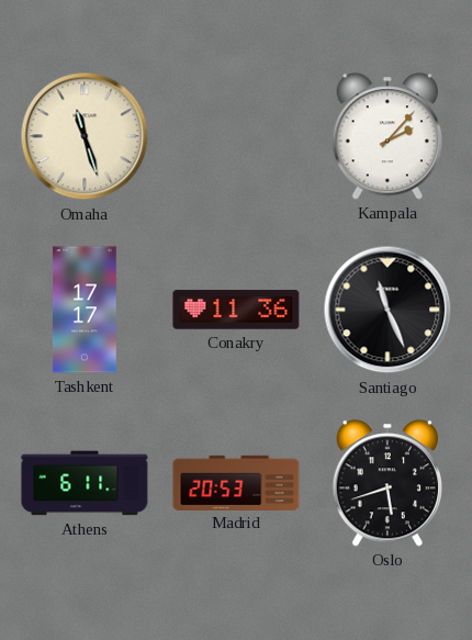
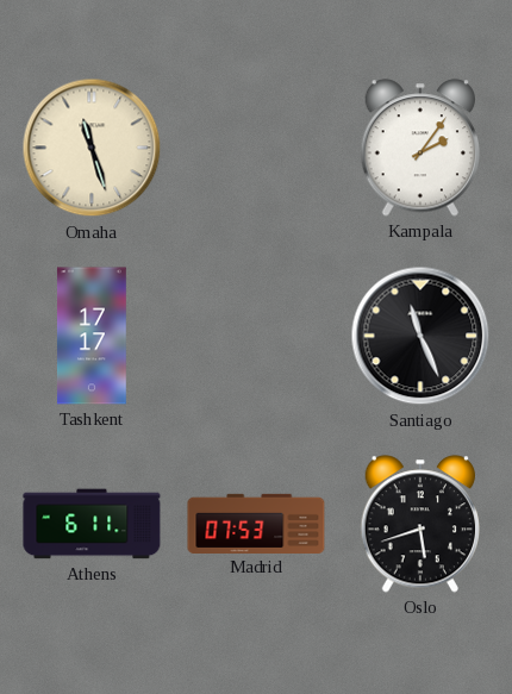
Kampala: 2:07 -> 2:06
Conakry: 11:36 -> none
Madrid: 20:53 -> 07:53
